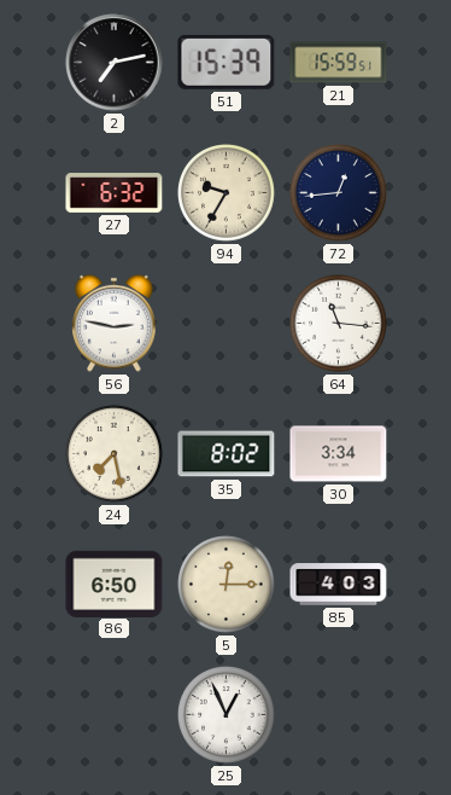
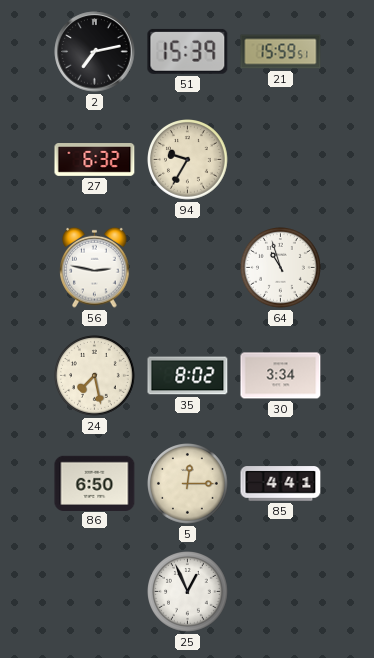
72: 12:44 -> none
64: 11:16 -> 10:57
85: 4:03 -> 4:41
